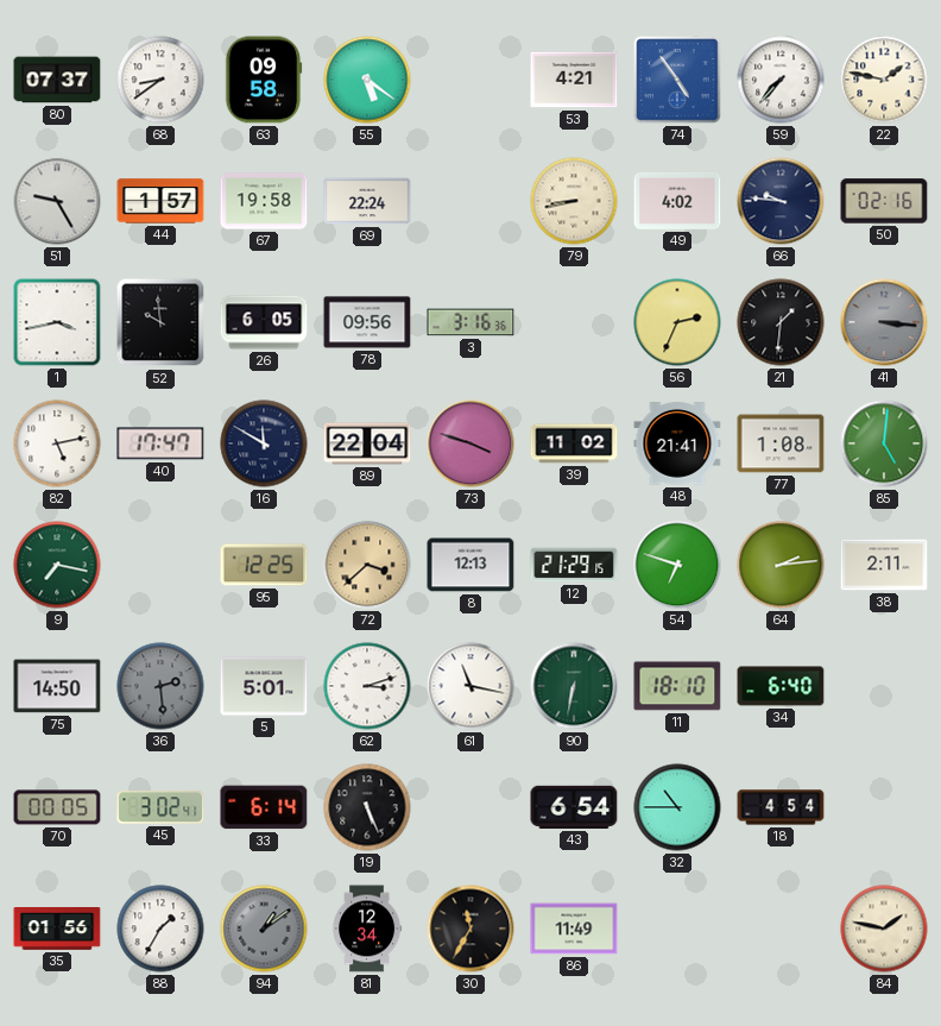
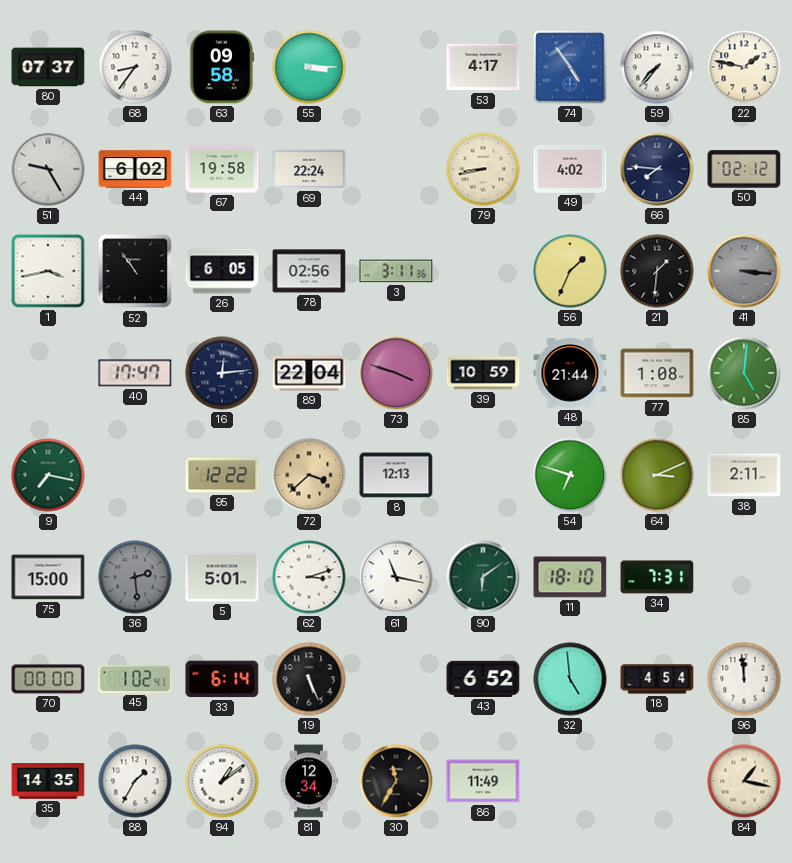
68: 8:39 -> 8:36
55: 5:21 -> 3:15
53: 4:21 -> 4:17
44: 1:57 -> 6:02
66: 9:46 -> 7:46
50: 02:16 -> 02:12
52: 9:59 -> 10:54
78: 09:56 -> 02:56
3: 3:16 -> 3:11
56: 2:34 -> 1:34
82: 5:13 -> none
16: 11:50 -> 12:14
39: 11:02 -> 10:59
48: 21:41 -> 21:44
95: 12:25 -> 12:22
12: 21:29 -> none
64: 2:14 -> 3:11
75: 14:50 -> 15:00
90: 6:32 -> 6:09
34: 6:40 -> 7:31
70: 00:05 -> 00:00
45: 3:02 -> 1:02
43: 6:54 -> 6:52
32: 10:45 -> 4:59
96: none -> 11:59
35: 01:56 -> 14:35
94 dial: grey -> white
84: 1:47 -> 1:17
